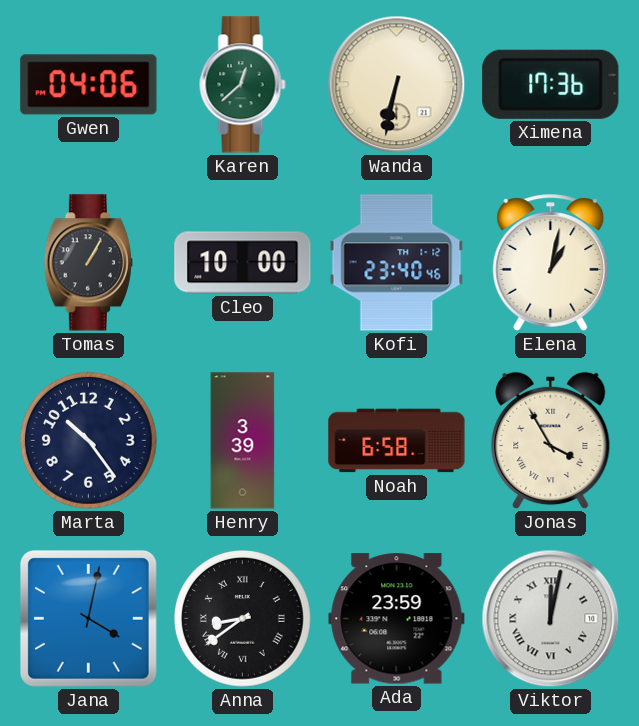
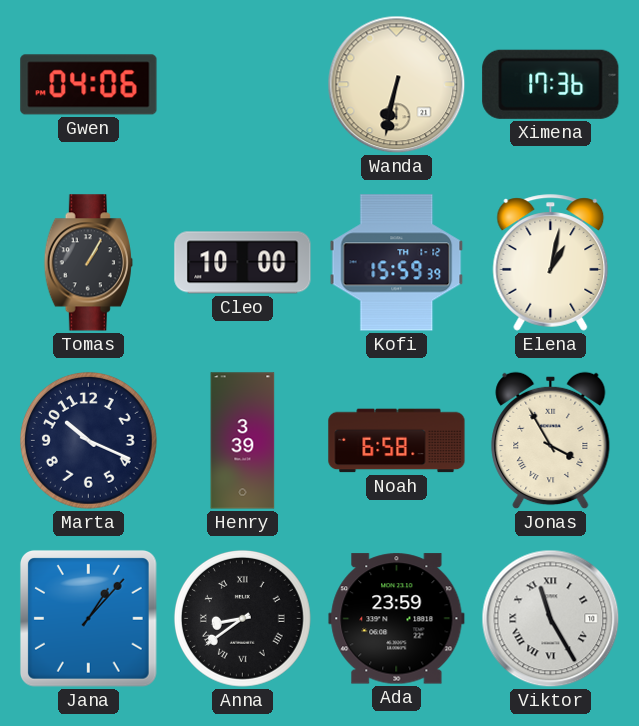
Karen: 12:38 -> none
Kofi: 23:40 -> 15:59
Marta: 10:24 -> 10:19
Jana: 4:02 -> 1:07
Viktor: 12:02 -> 11:25
